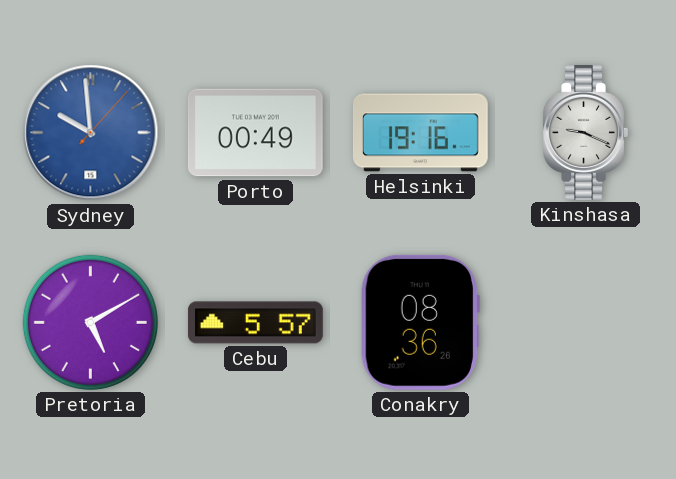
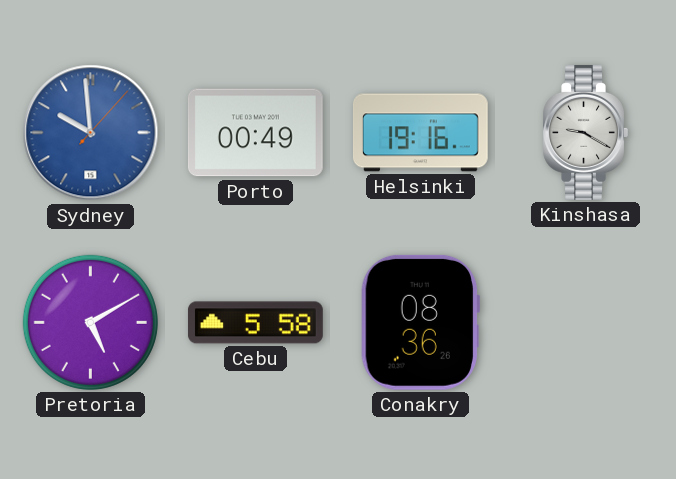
Kinshasa: 9:19 -> 9:20
Cebu: 5:57 -> 5:58
